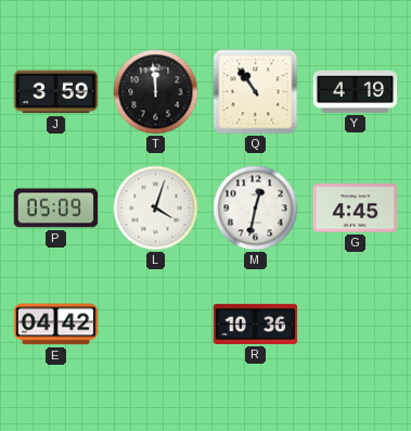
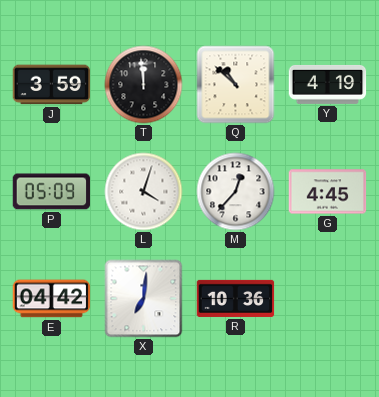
Q: 10:54 -> 10:52
M: 12:32 -> 12:37
X: none -> 7:01
